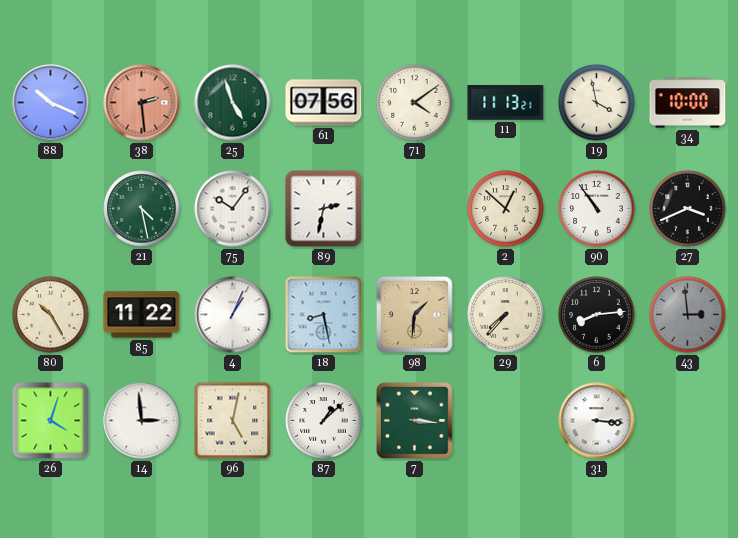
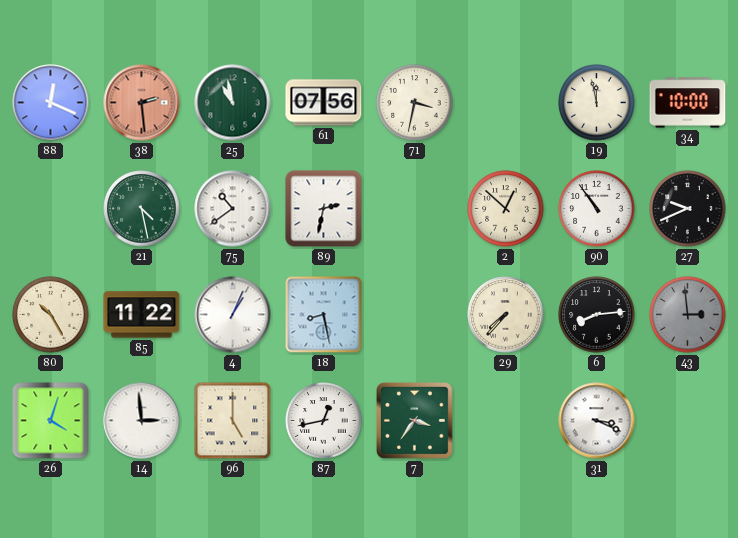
88: 10:19 -> 12:19
25: 4:57 -> 10:58
71: 4:09 -> 3:32
11: 11:13 -> none
19: 3:58 -> 11:58
75: 10:06 -> 10:39
27: 3:41 -> 9:41
98: 1:31 -> none
96: 5:02 -> 5:00
87: 1:08 -> 12:43
7: 3:16 -> 3:36
31: 3:16 -> 3:19
